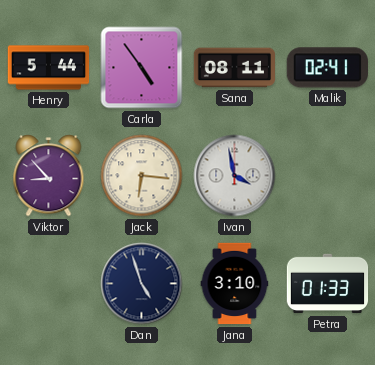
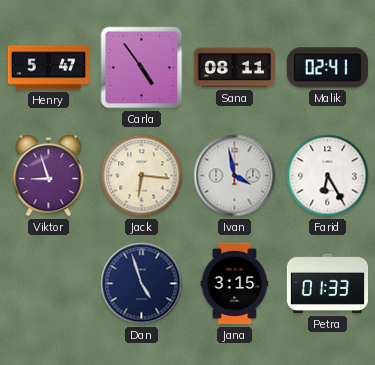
Henry: 5:44 -> 5:47
Viktor: 8:53 -> 8:57
Farid: none -> 6:25
Jana: 3:10 -> 3:15
